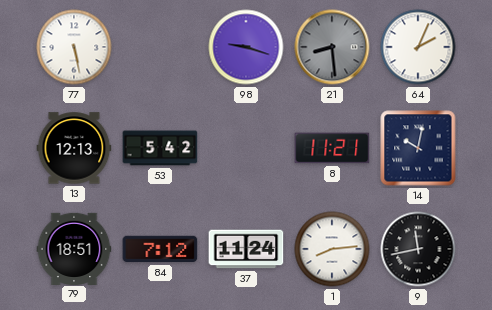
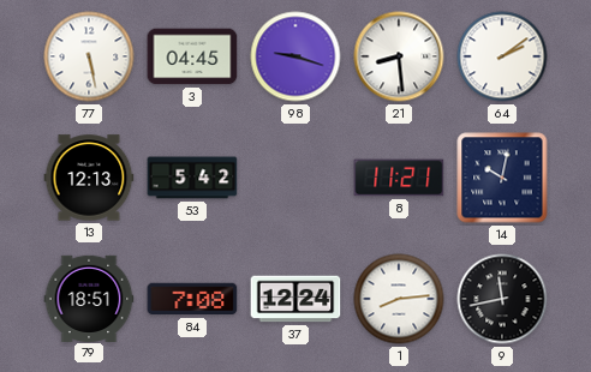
3: none -> 04:45
21 dial: grey -> white
64: 2:04 -> 2:09
84: 7:12 -> 7:08
37: 11:24 -> 12:24
